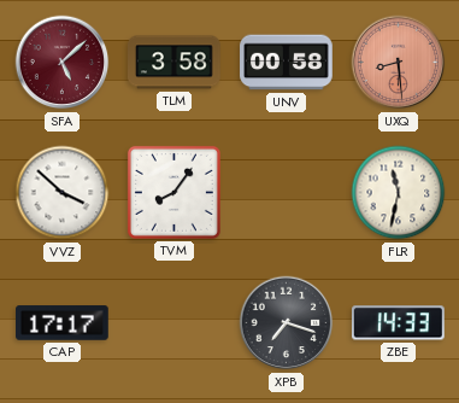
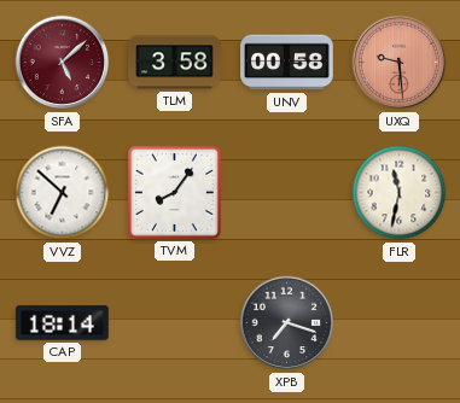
UXQ: 8:29 -> 9:29
VVZ: 3:52 -> 6:52
CAP: 17:17 -> 18:14
ZBE: 14:33 -> none
